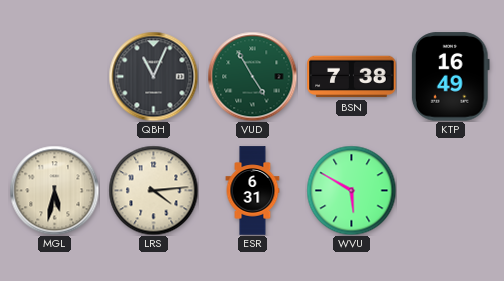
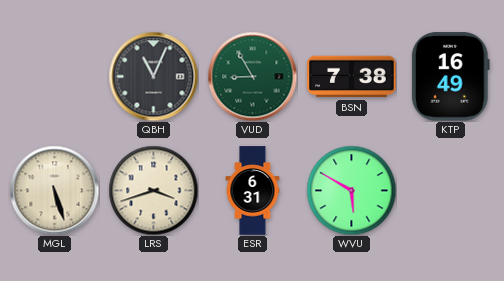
VUD: 4:55 -> 8:55
MGL: 5:32 -> 5:27
LRS: 4:14 -> 3:42
